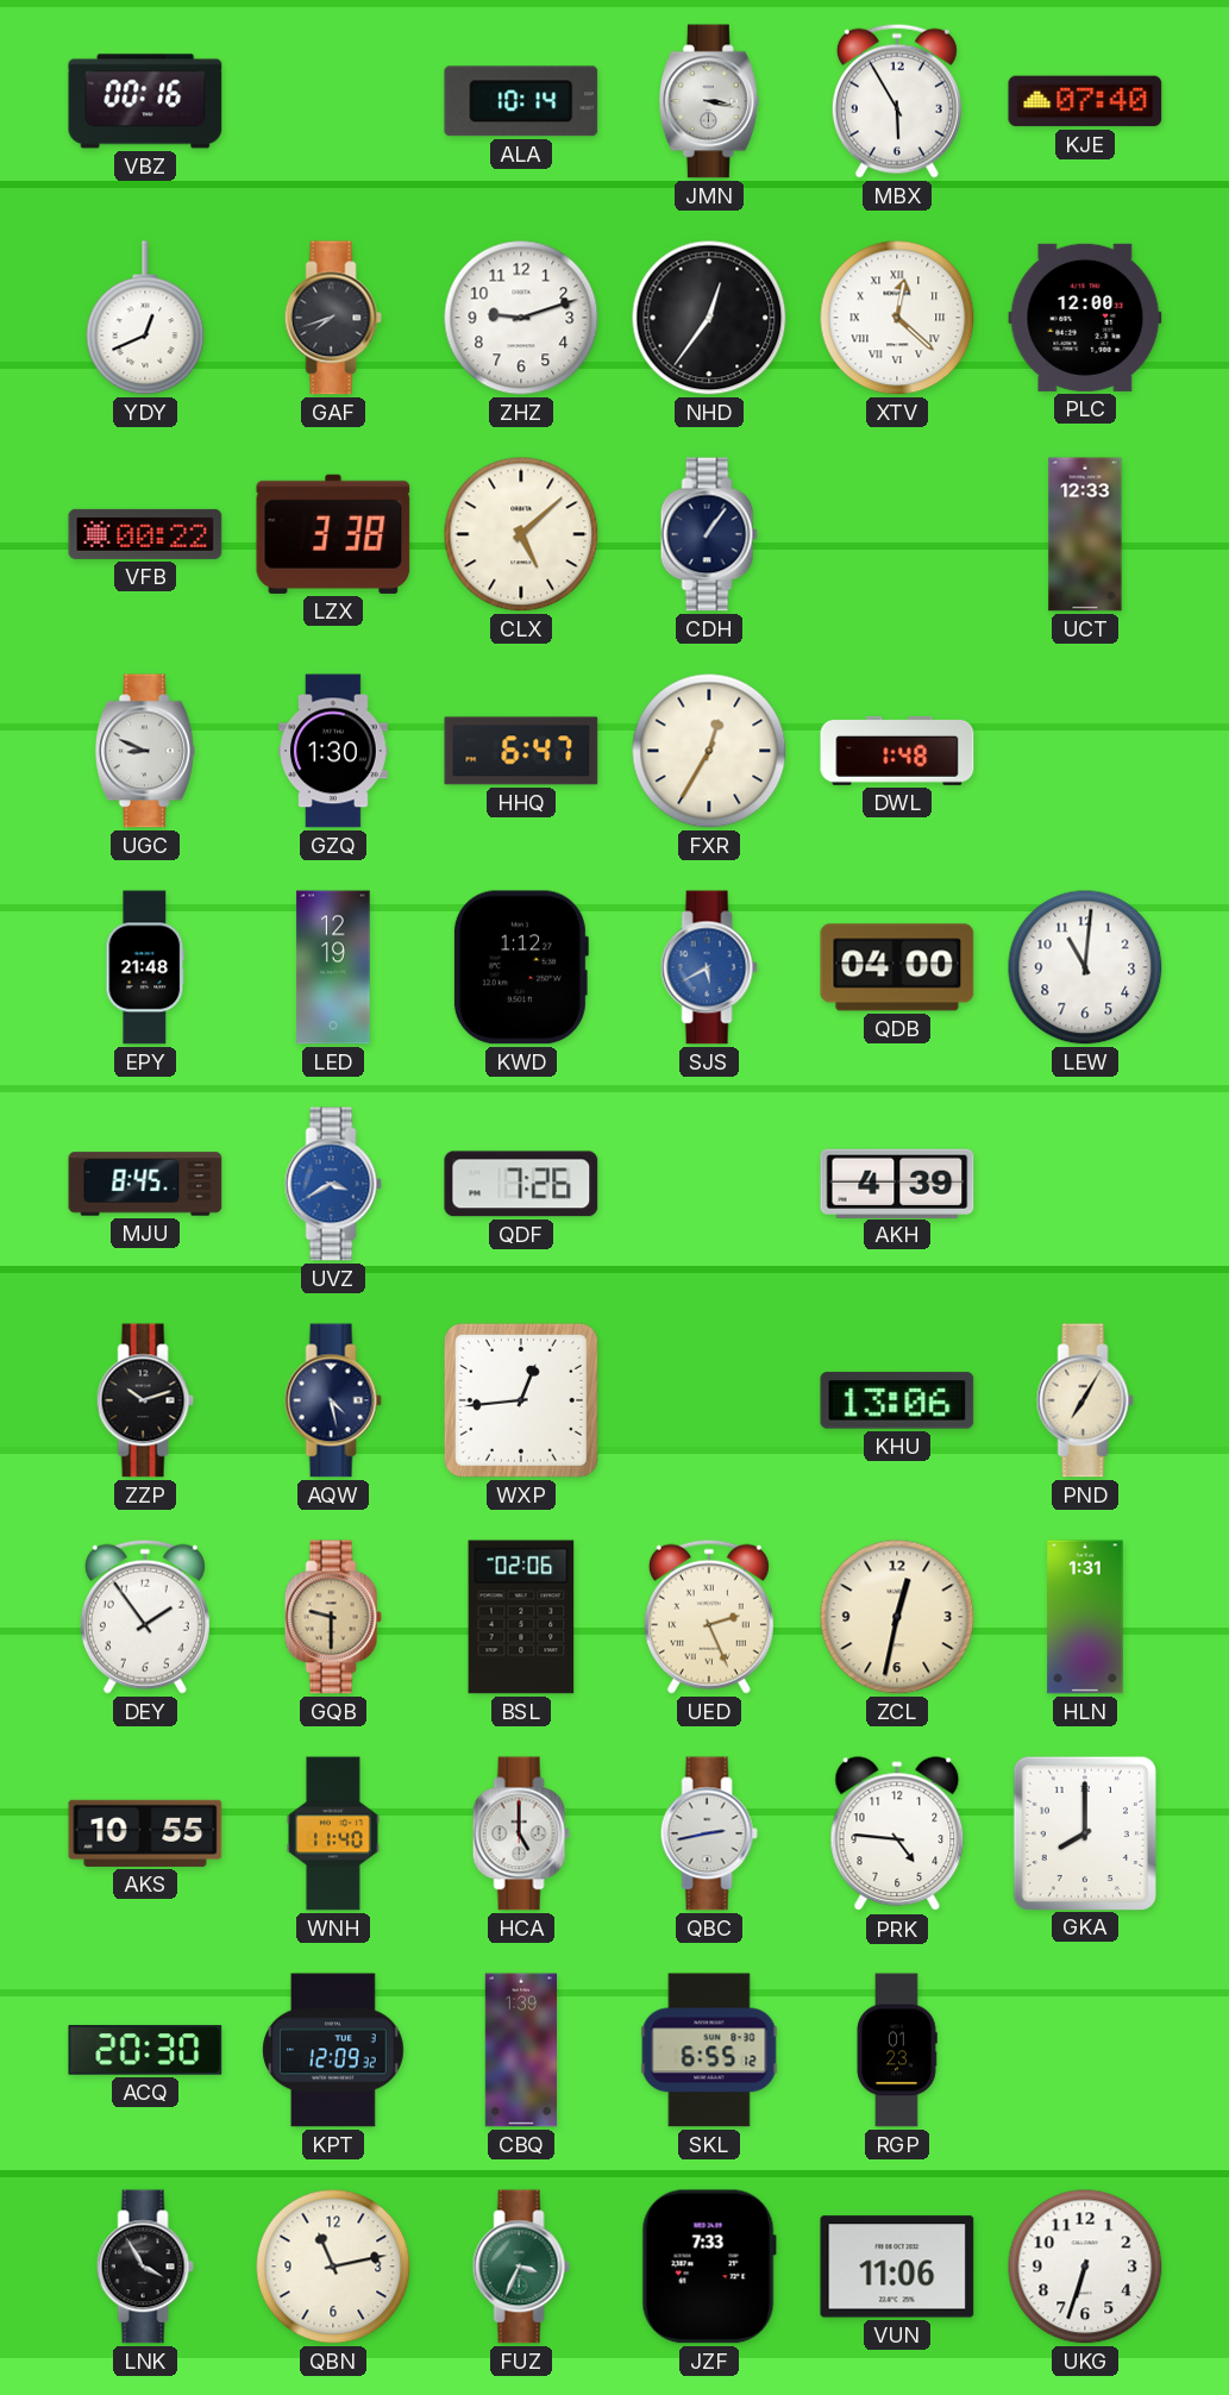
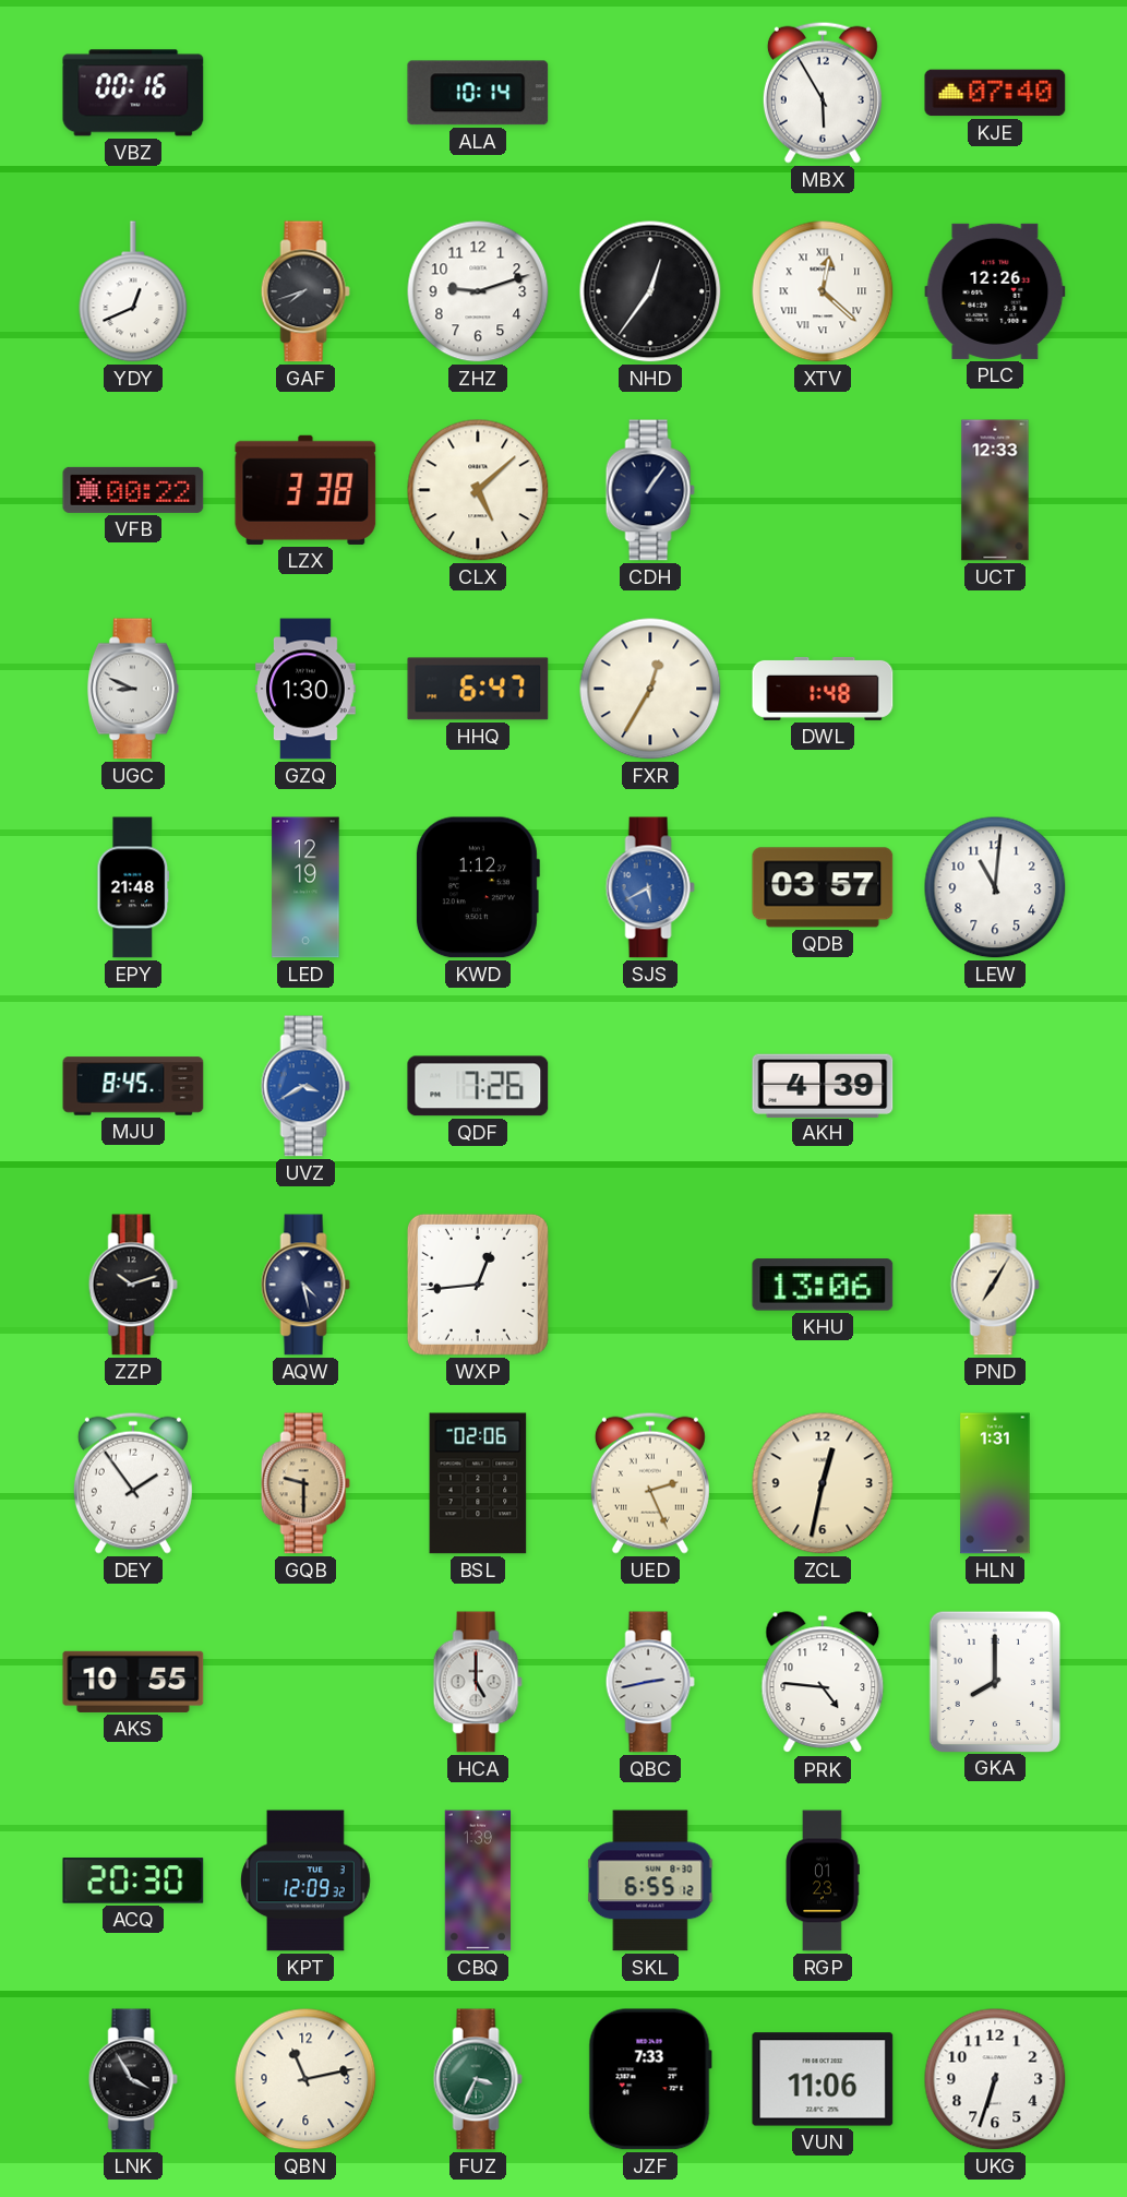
JMN: 3:17 -> none
PLC: 12:00 -> 12:26
QDB: 04:00 -> 03:57
WNH: 11:40 -> none
